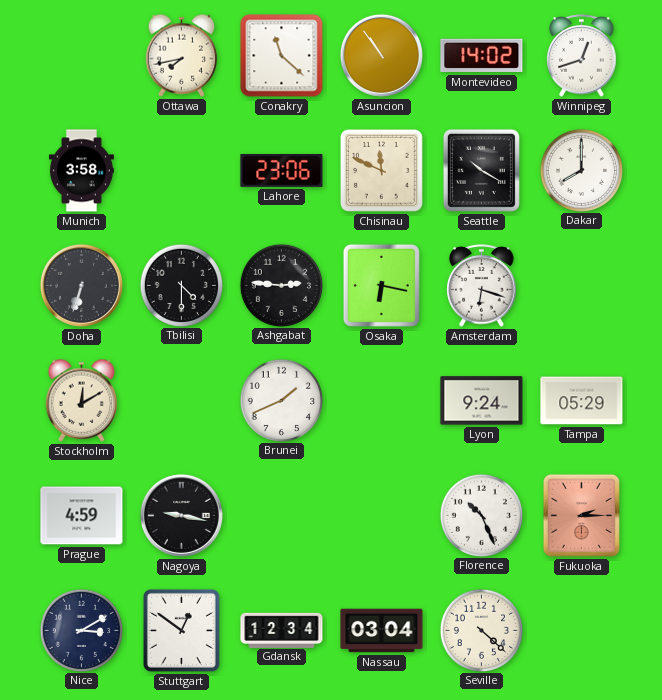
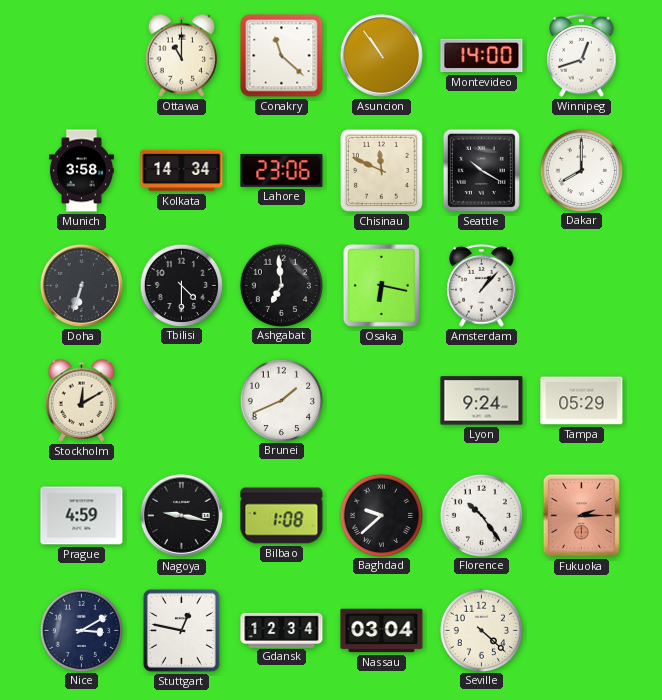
Ottawa: 7:43 -> 11:00
Montevideo: 14:02 -> 14:00
Kolkata: none -> 14:34
Ashgabat: 2:46 -> 6:59
Amsterdam: 6:18 -> 1:07
Bilbao: none -> 1:08
Baghdad: none -> 9:38
Florence: 10:26 -> 10:24
Stuttgart: 12:51 -> 12:47
